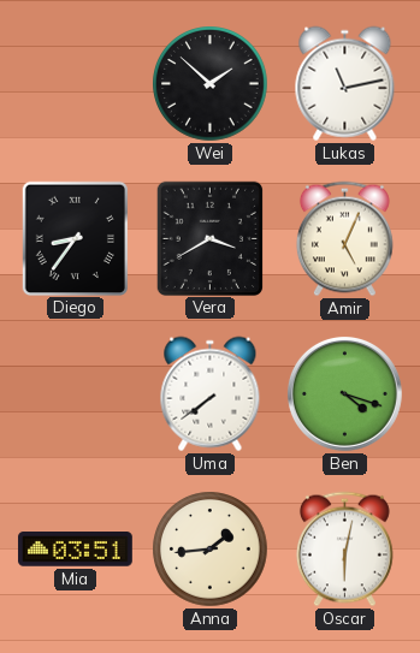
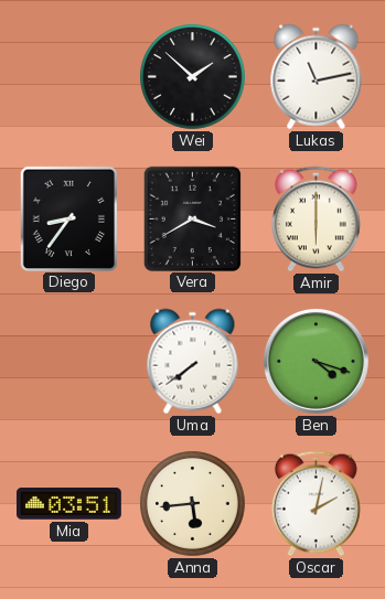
Amir: 5:04 -> 6:00
Anna: 1:44 -> 5:44
Oscar: 6:02 -> 2:02
